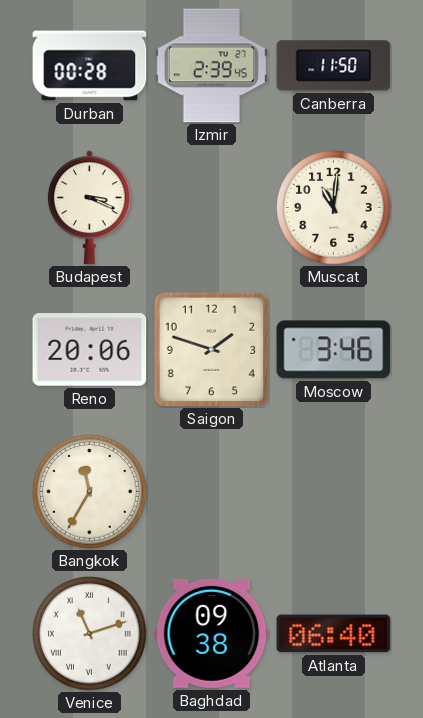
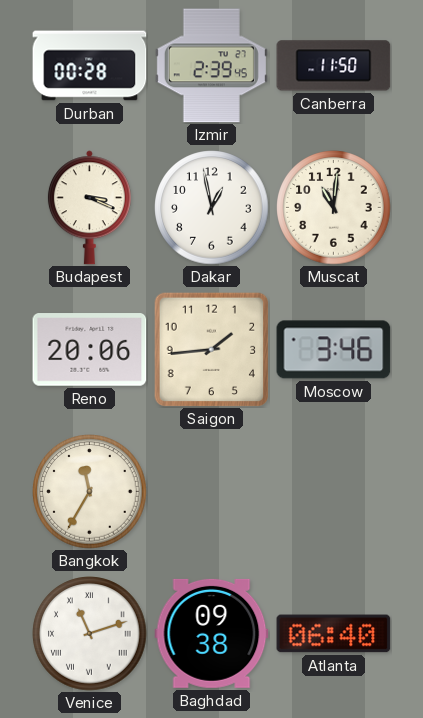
Dakar: none -> 12:58
Saigon: 1:48 -> 1:44
